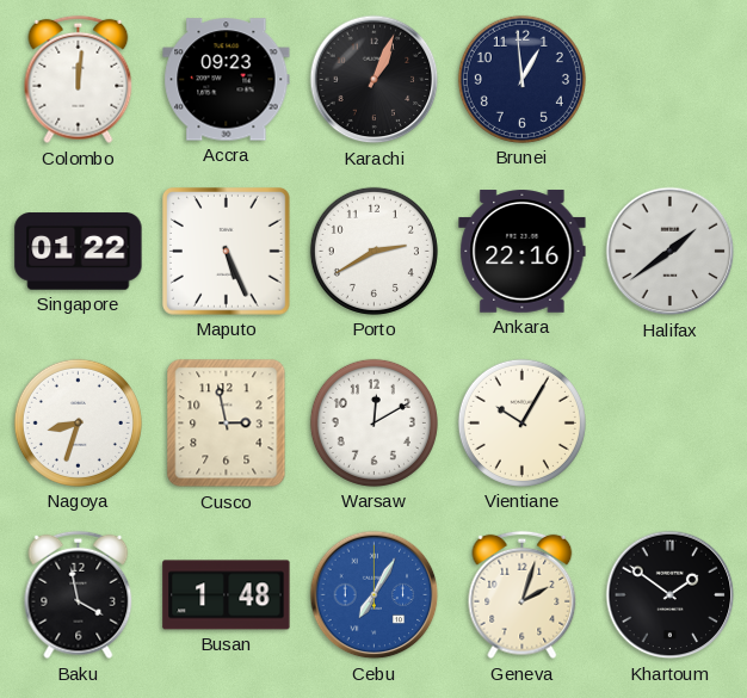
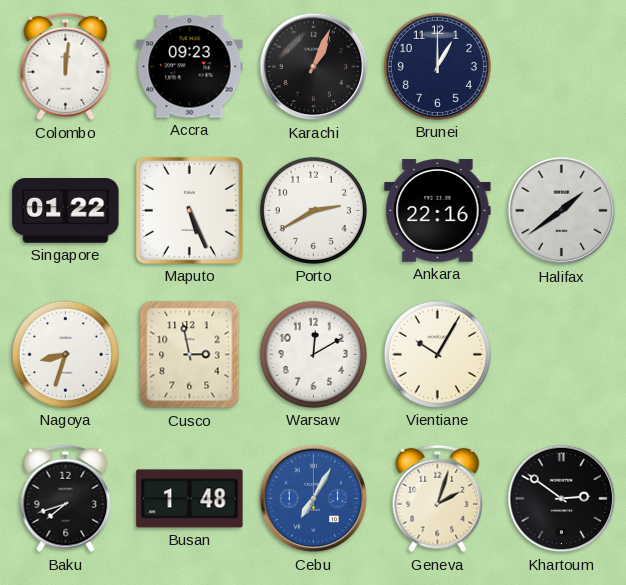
Brunei: 12:59 -> 1:00
Baku: 3:58 -> 7:42
Khartoum: 1:51 -> 2:51
